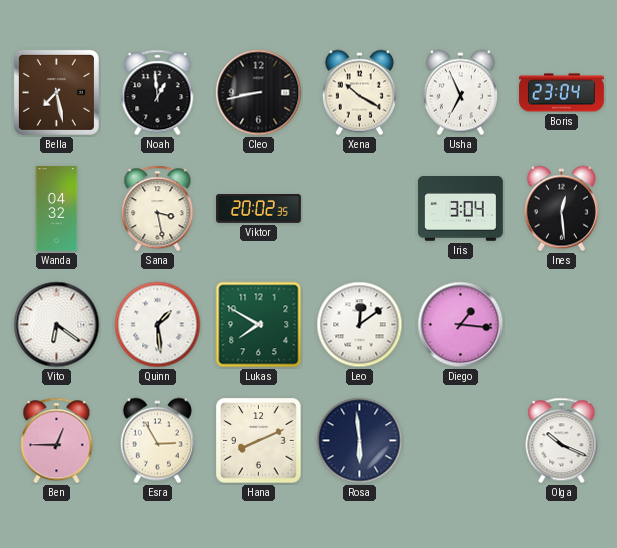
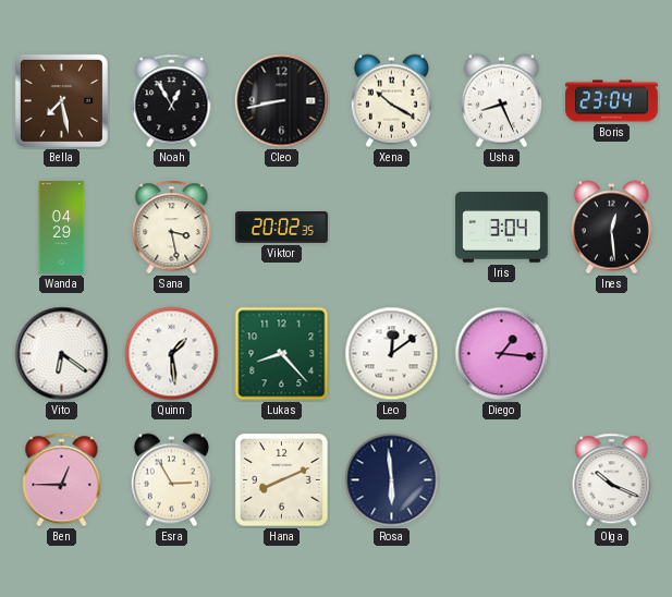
Noah: 12:59 -> 12:55
Usha: 6:56 -> 8:26
Wanda: 04:32 -> 04:29
Lukas: 7:50 -> 8:23
